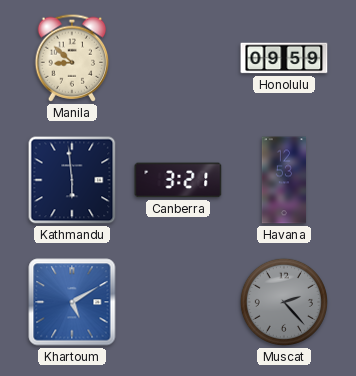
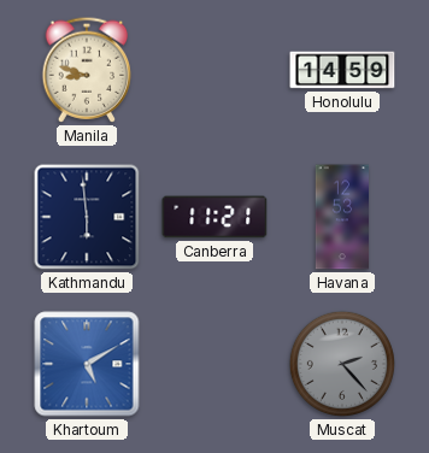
Manila: 8:52 -> 8:48
Honolulu: 09:59 -> 14:59
Canberra: 3:21 -> 11:21
